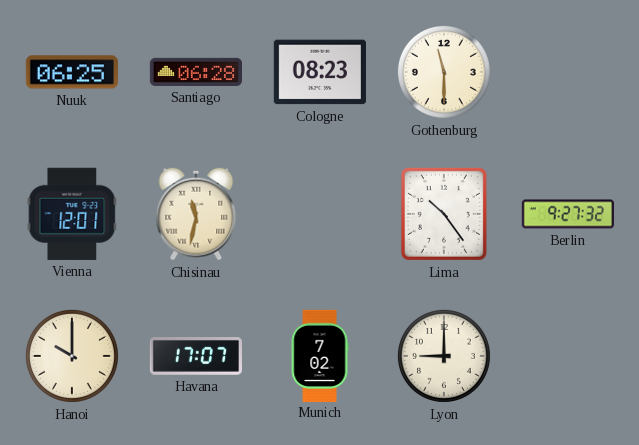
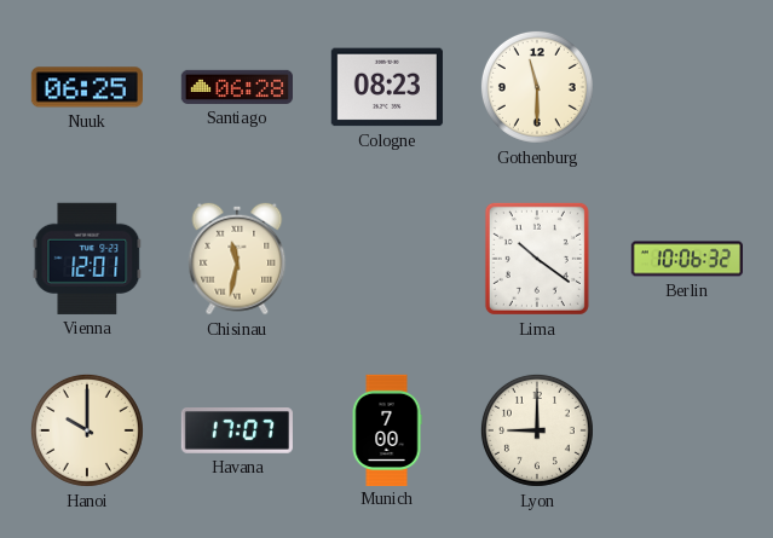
Lima: 10:24 -> 10:21
Berlin: 9:27 -> 10:06
Munich: 7:02 -> 7:00
